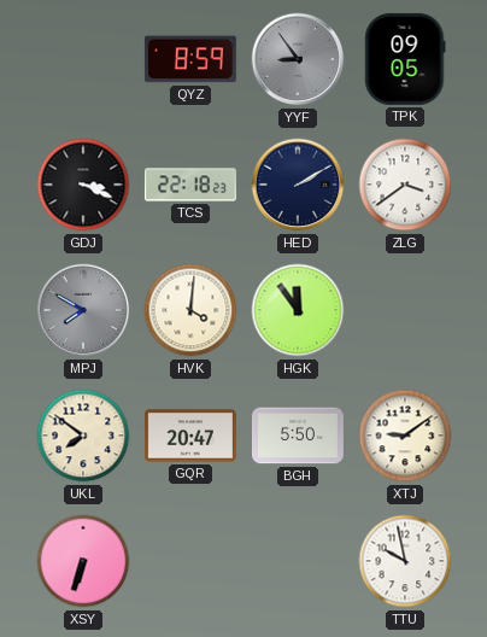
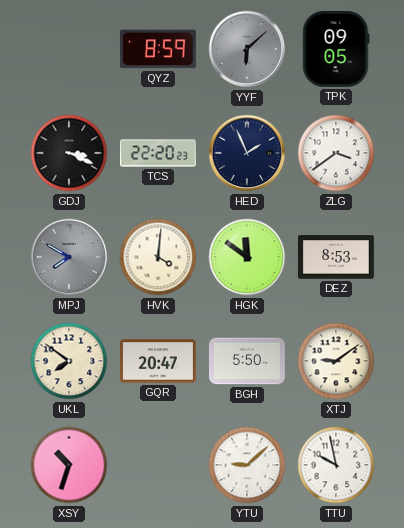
YYF: 8:54 -> 6:08
TCS: 22:18 -> 22:20
HED: 2:10 -> 1:56
HGK: 11:54 -> 11:51
DEZ: none -> 8:53
XSY: 6:33 -> 10:33
YTU: none -> 9:08
